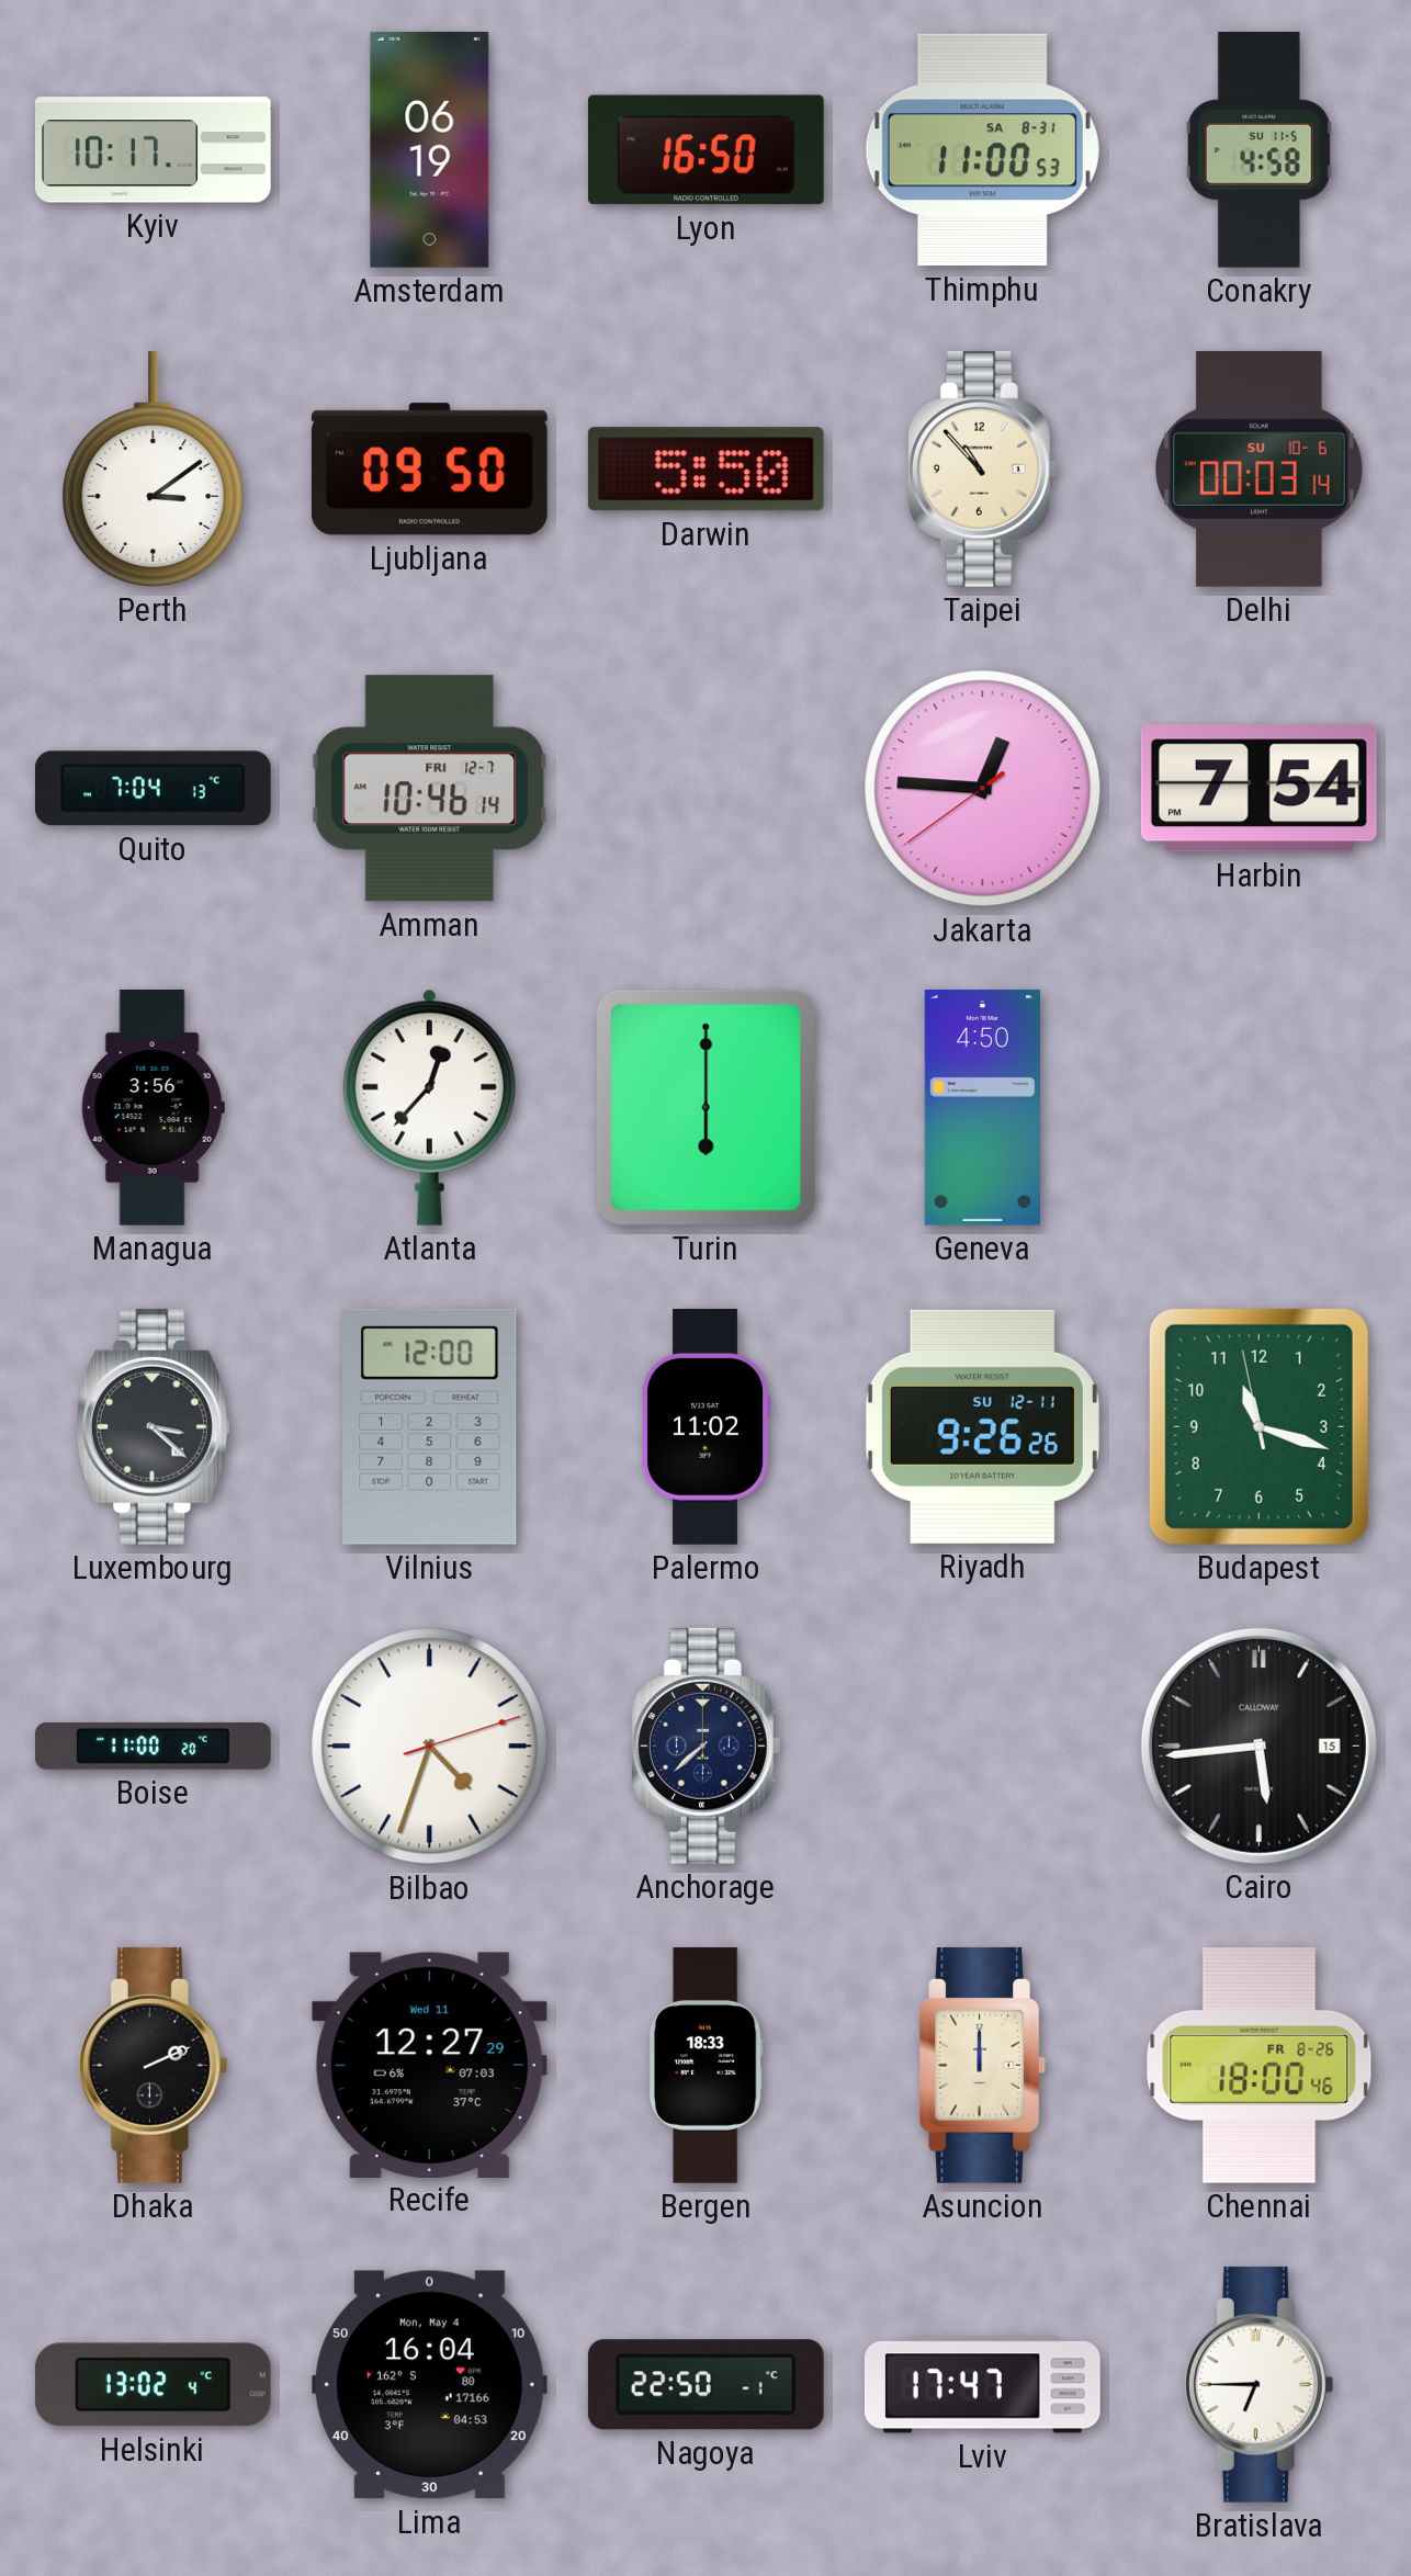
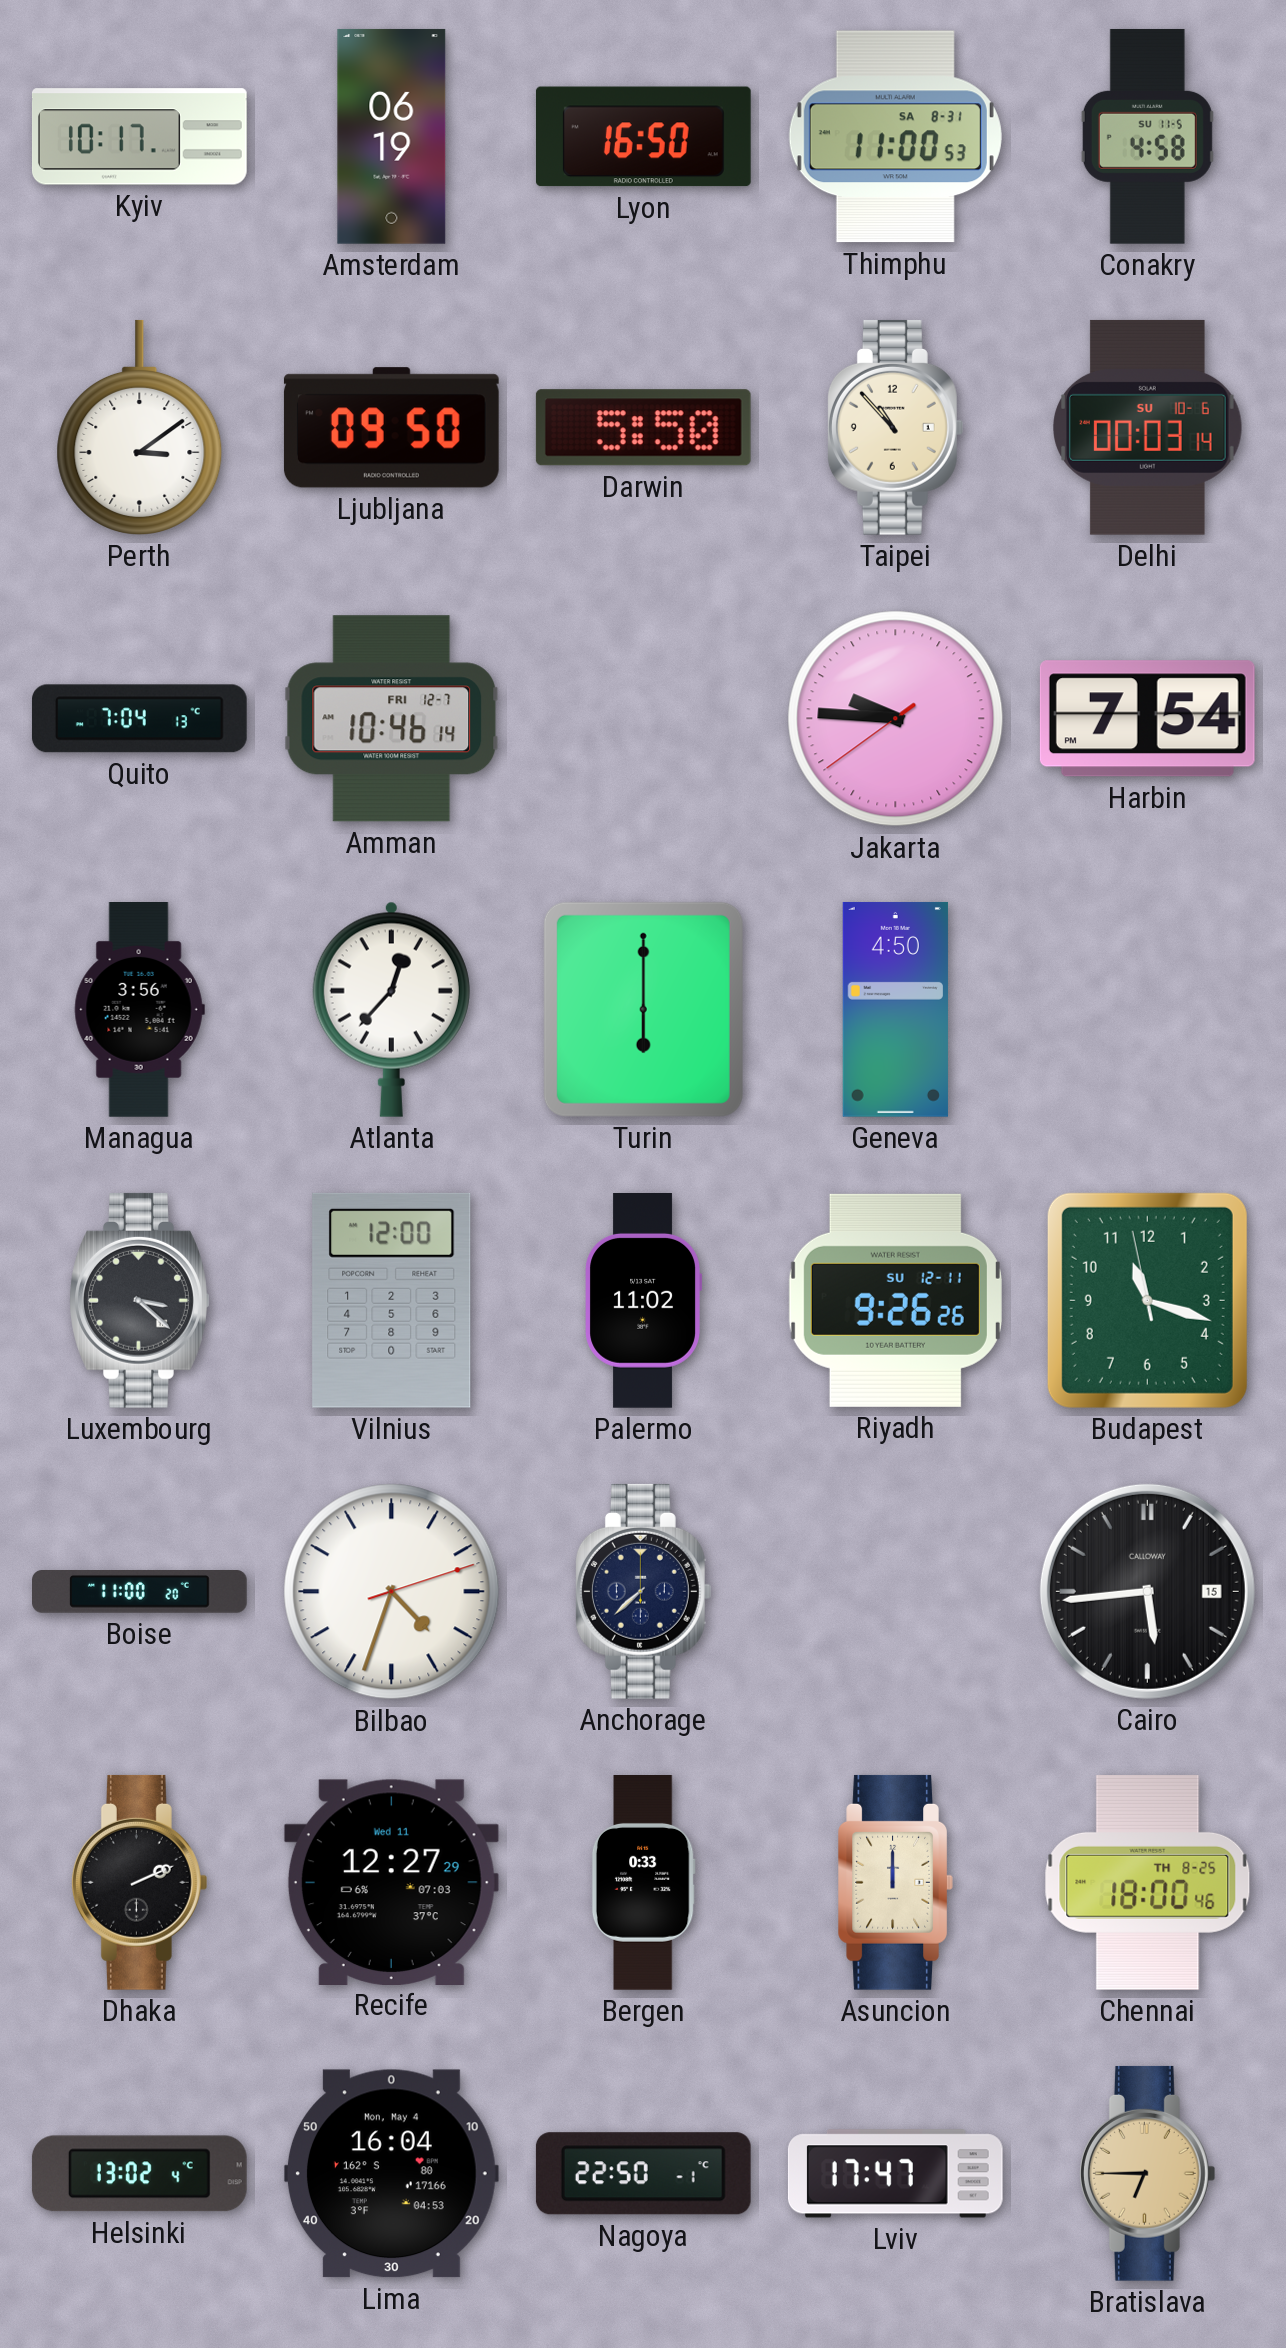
Jakarta: 12:45 -> 9:45
Bergen: 18:33 -> 0:33
Chennai date: FR 8-26 -> TH 8-25
Bratislava dial: white -> champagne
